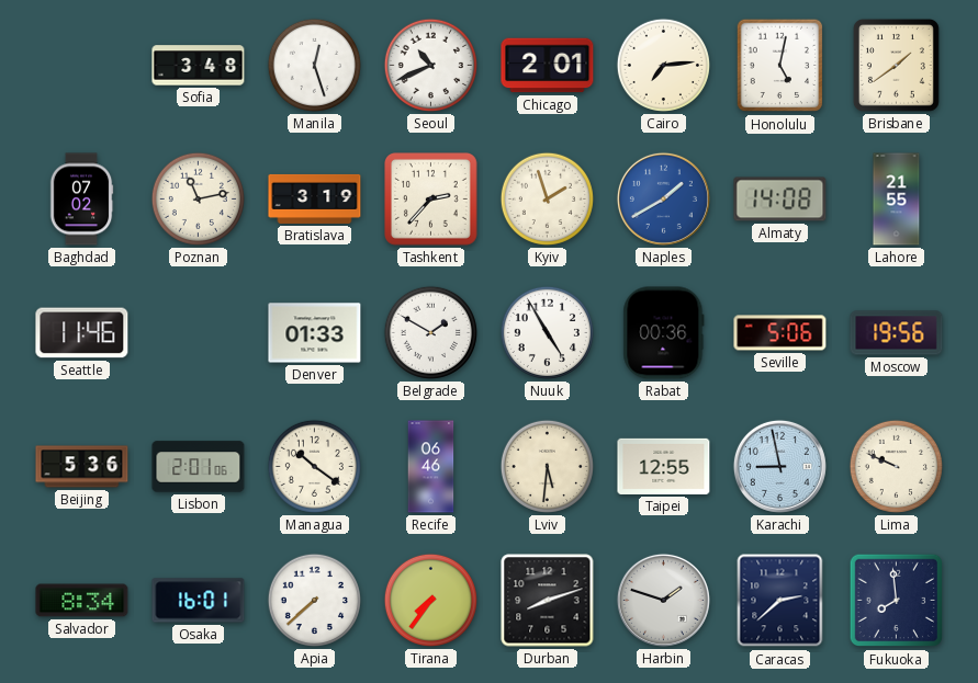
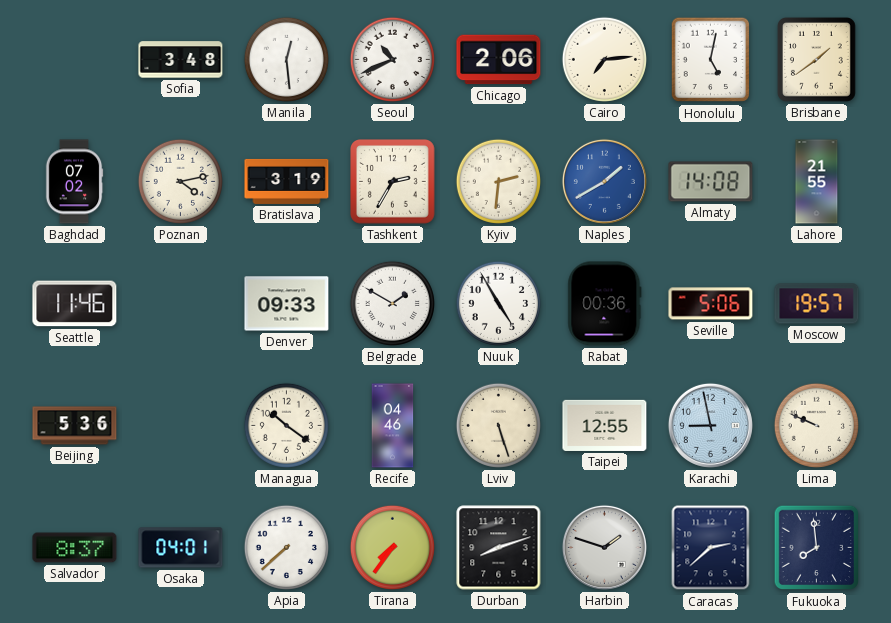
Manila: 12:27 -> 12:29
Chicago: 2:01 -> 2:06
Poznan: 11:13 -> 4:13
Tashkent: 2:37 -> 2:35
Kyiv: 1:57 -> 2:31
Denver: 01:33 -> 09:33
Moscow: 19:56 -> 19:57
Lisbon: 2:01 -> none
Recife: 06:46 -> 04:46
Lviv: 5:31 -> 5:27
Salvador: 8:34 -> 8:37
Osaka: 16:01 -> 04:01
